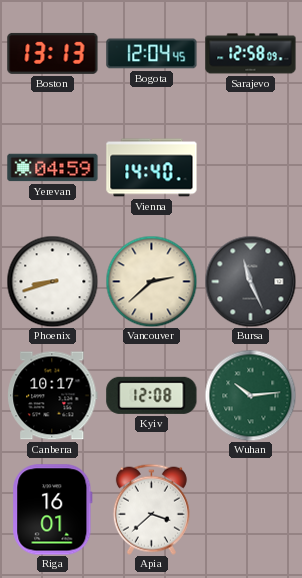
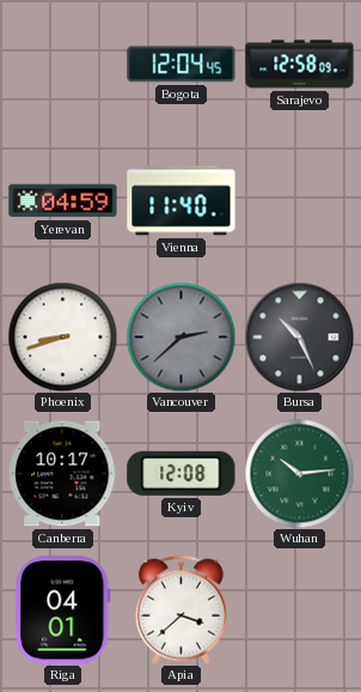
Boston: 13:13 -> none
Vienna: 14:40 -> 11:40
Vancouver dial: cream -> grey
Bursa: 11:26 -> 10:26
Riga: 16:01 -> 04:01
